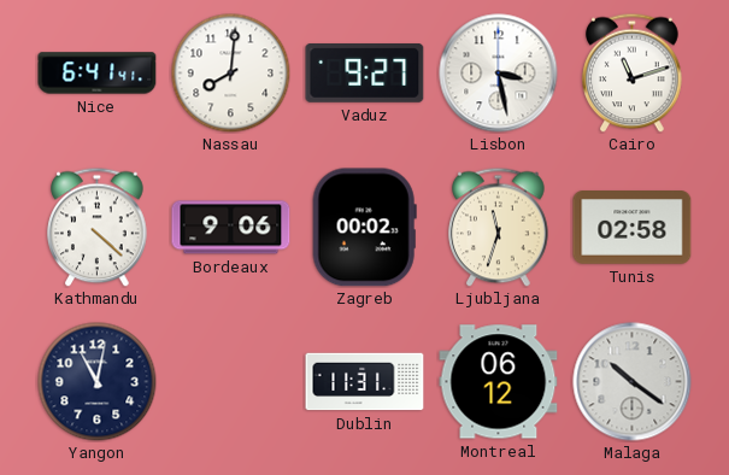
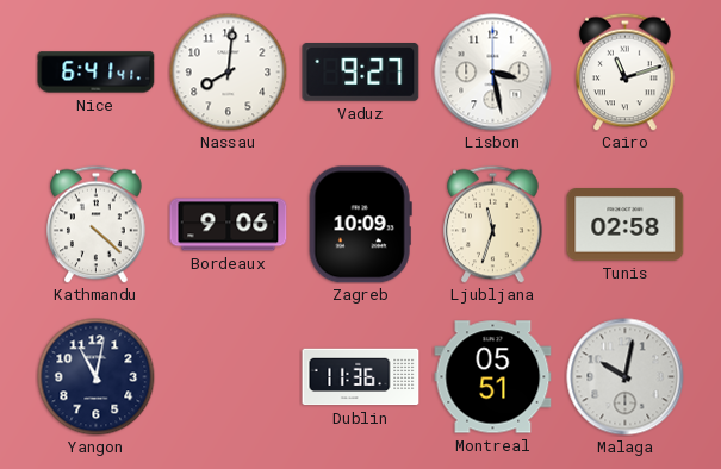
Zagreb: 00:02 -> 10:09
Dublin: 11:31 -> 11:36
Montreal: 06:12 -> 05:51
Malaga: 10:21 -> 10:02
